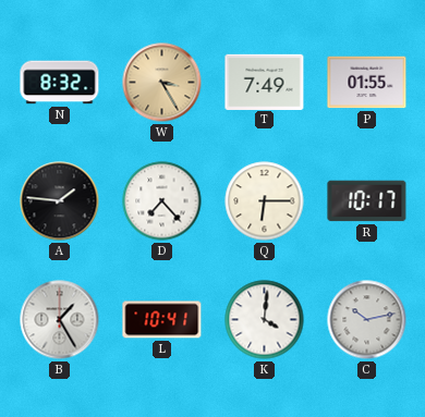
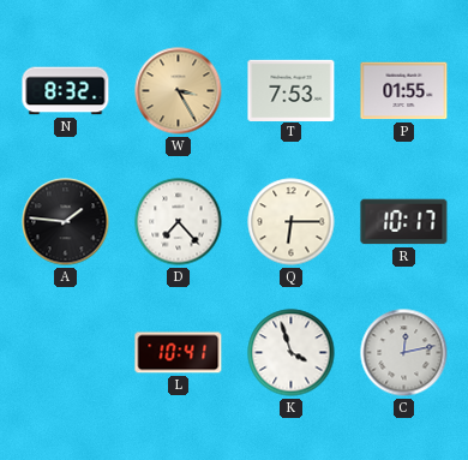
T: 7:49 -> 7:53
B: 1:25 -> none
K: 4:01 -> 3:57
C: 10:13 -> 12:13
